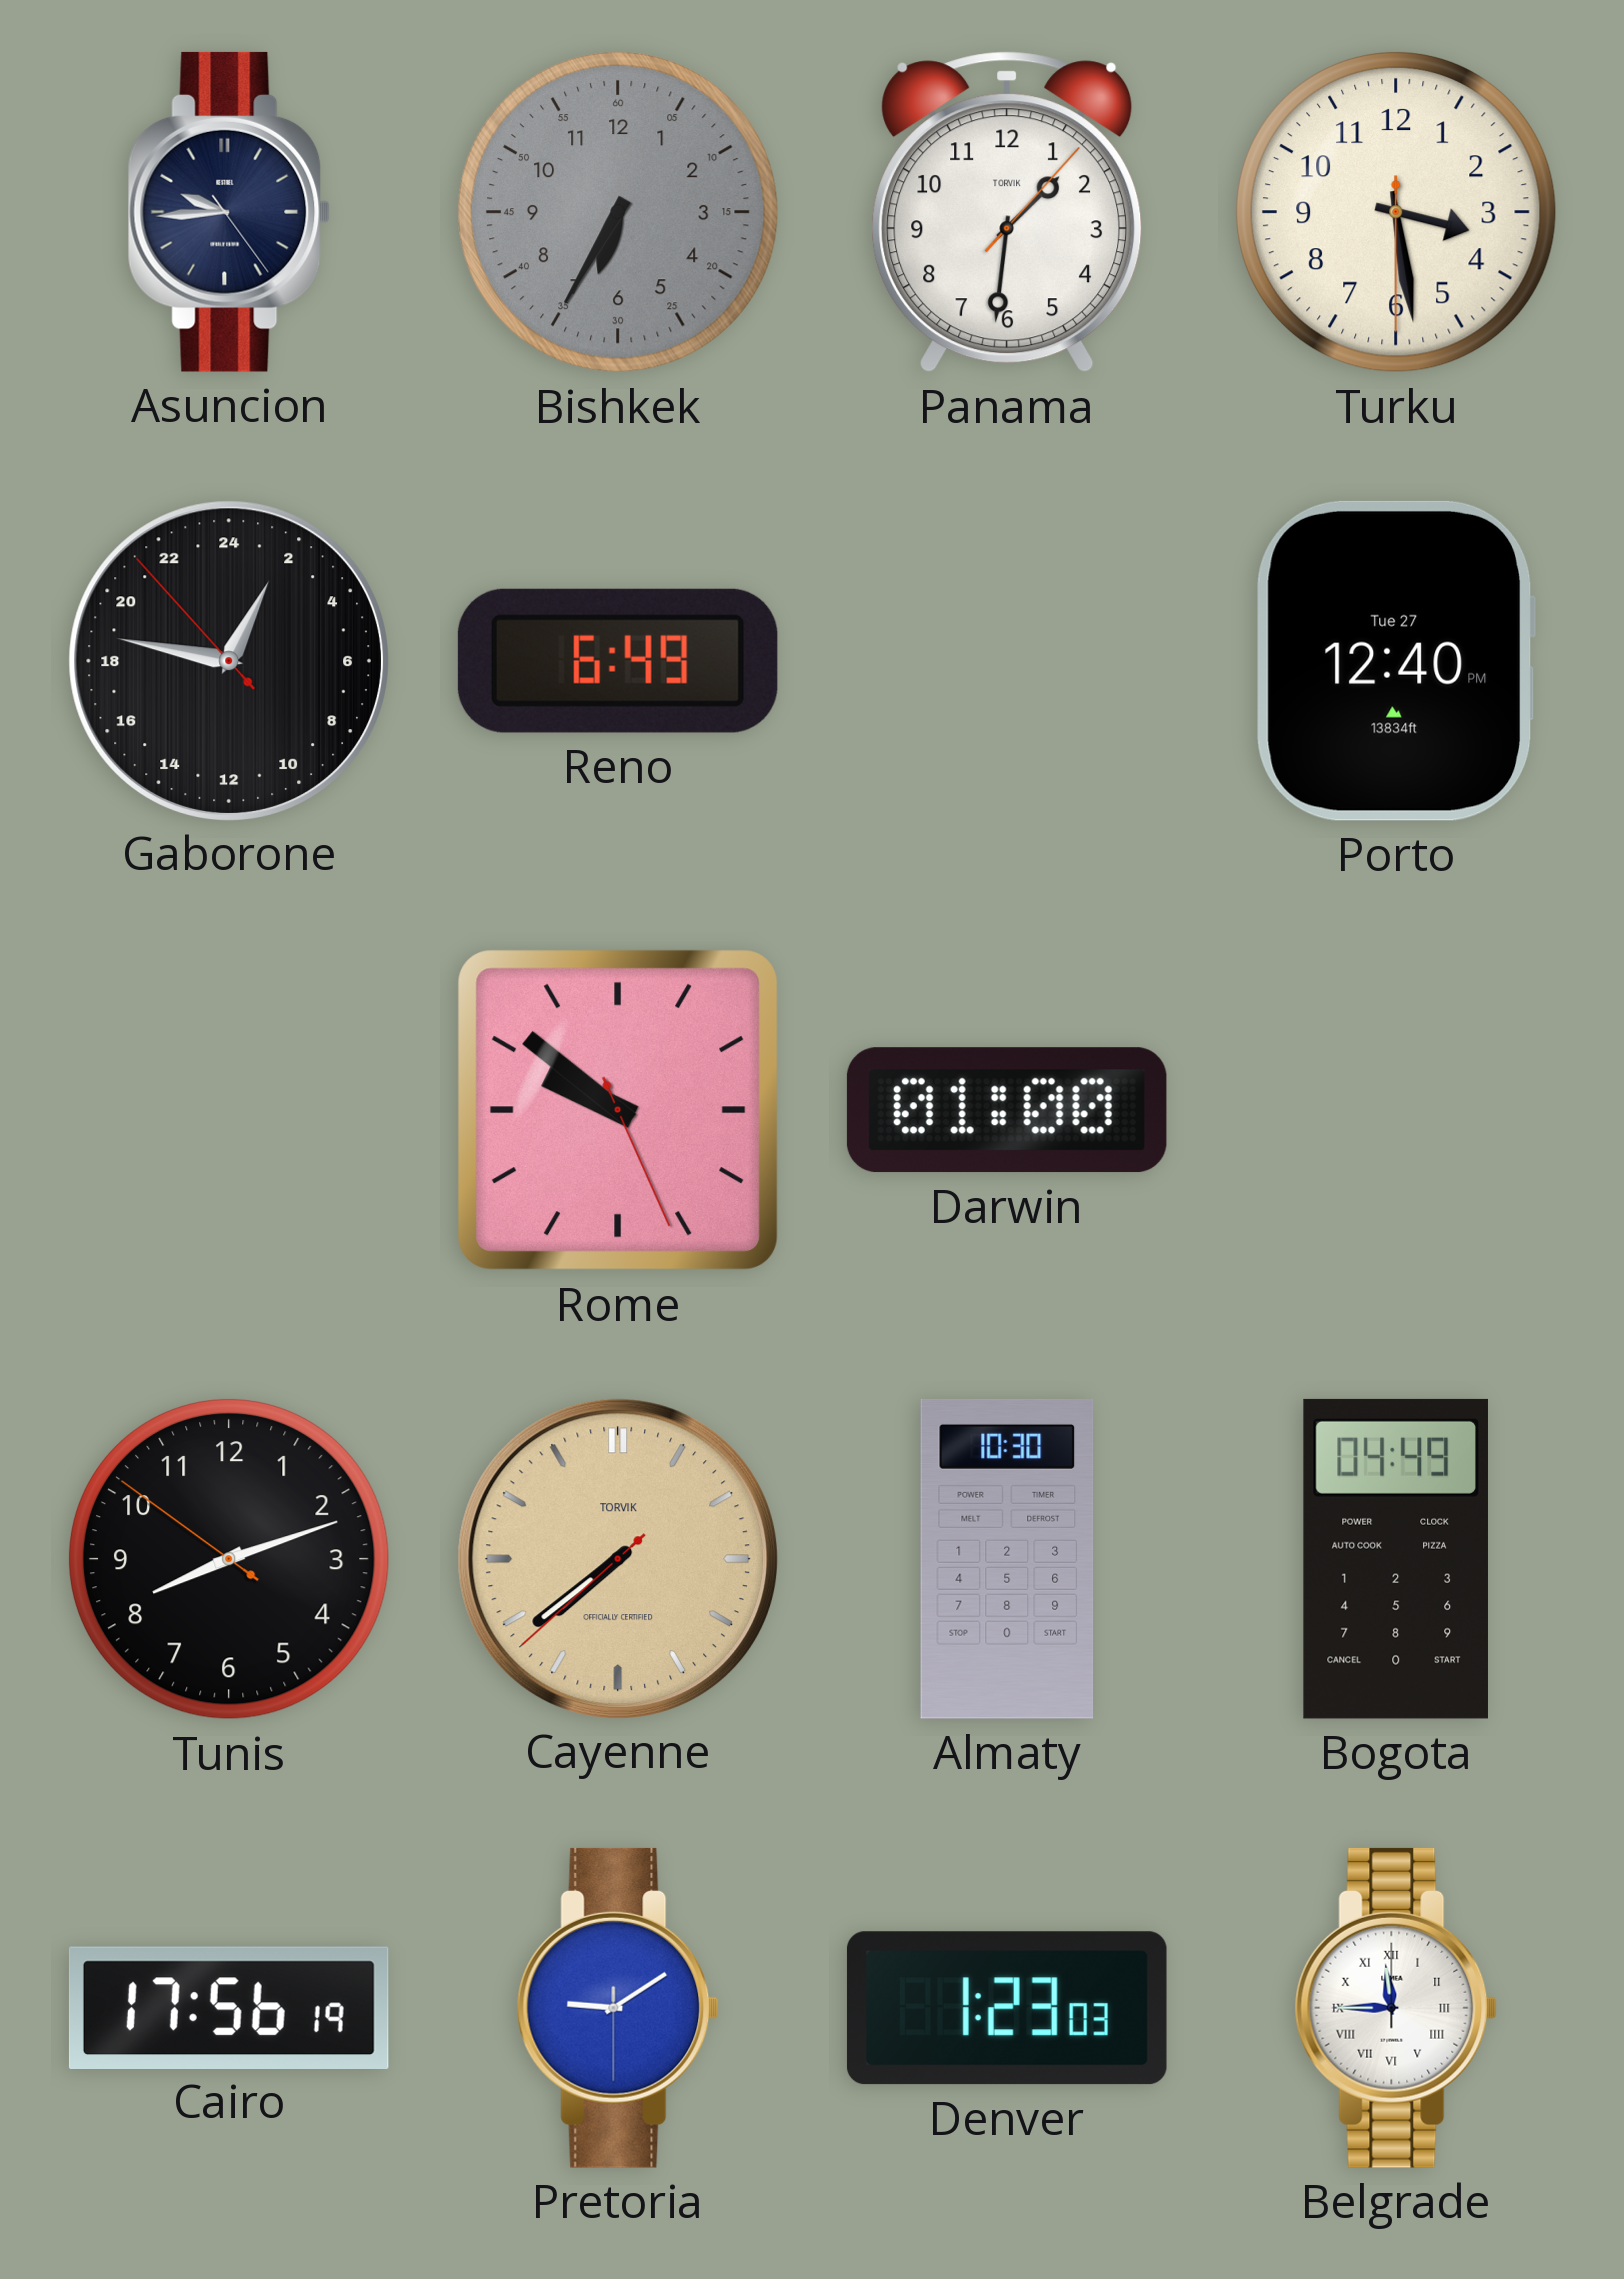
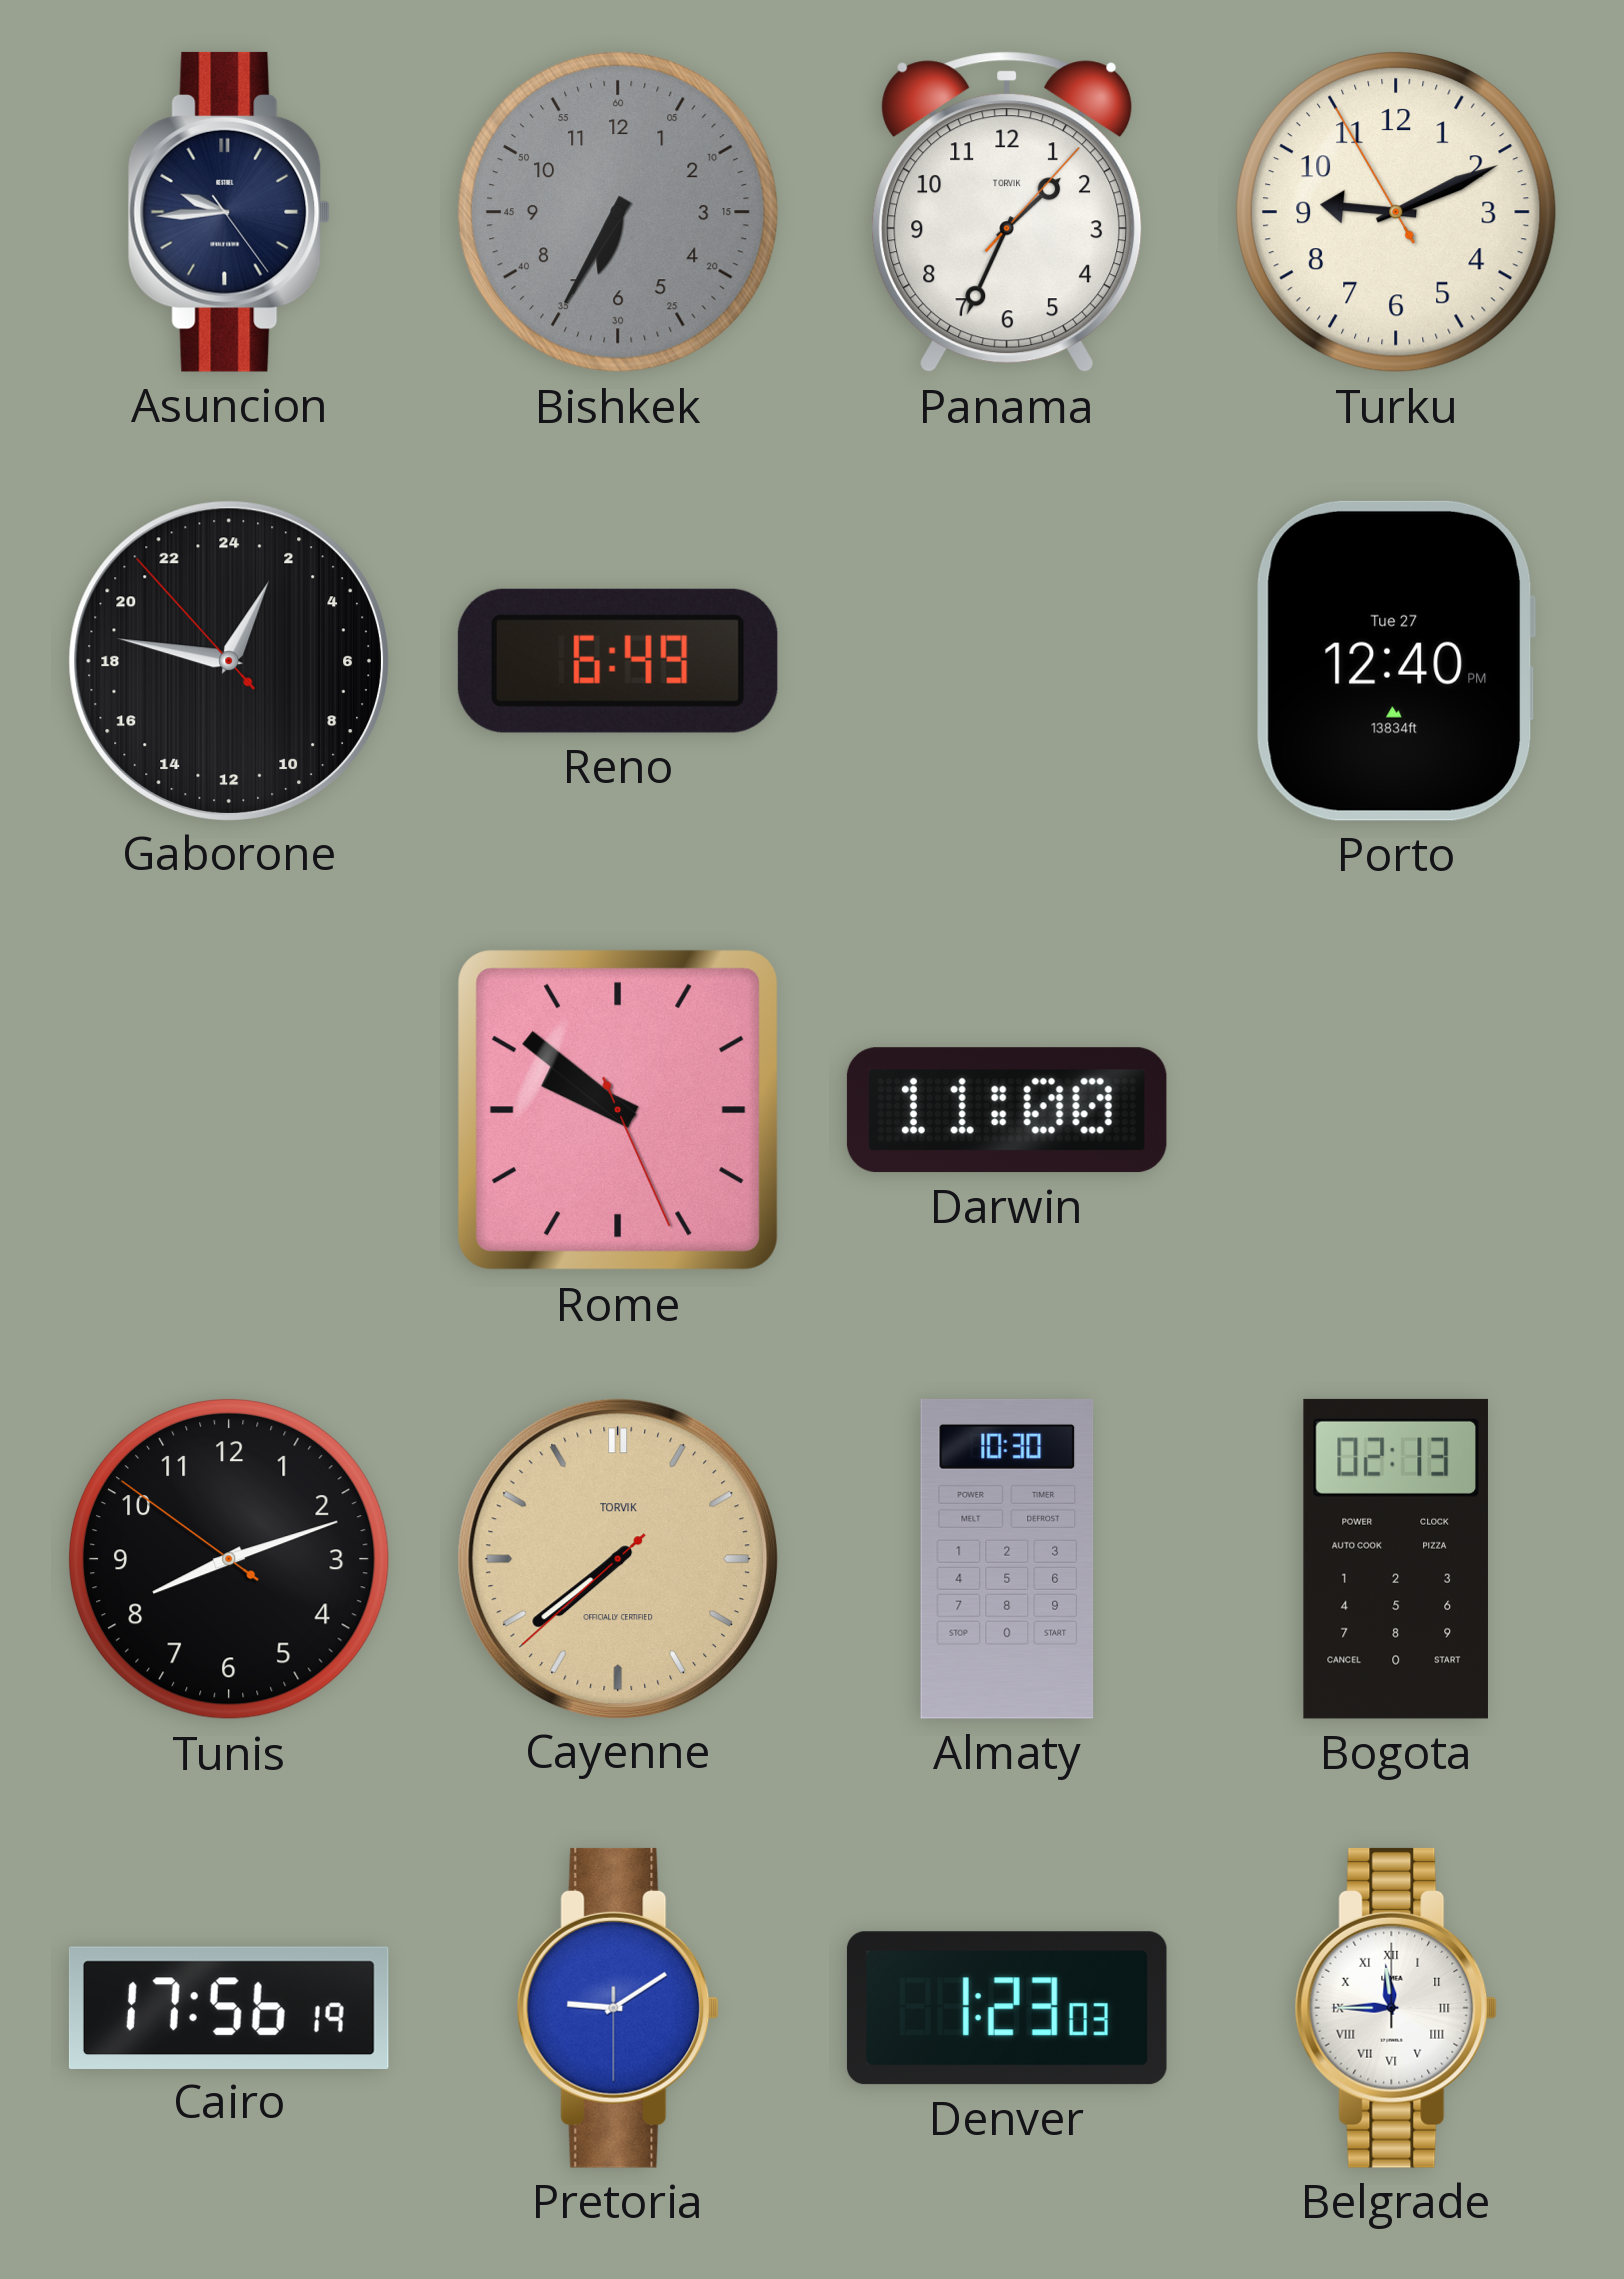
Panama: 1:31 -> 1:34
Turku: 3:28 -> 9:10
Darwin: 01:00 -> 11:00
Bogota: 04:49 -> 02:13
